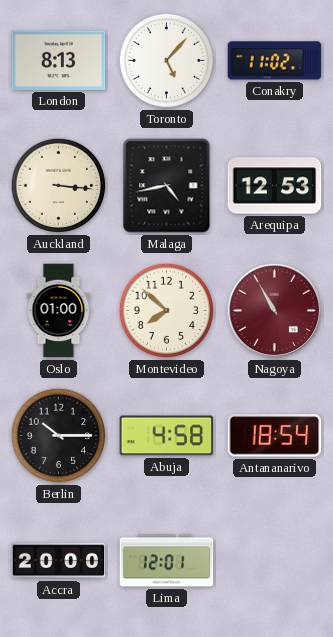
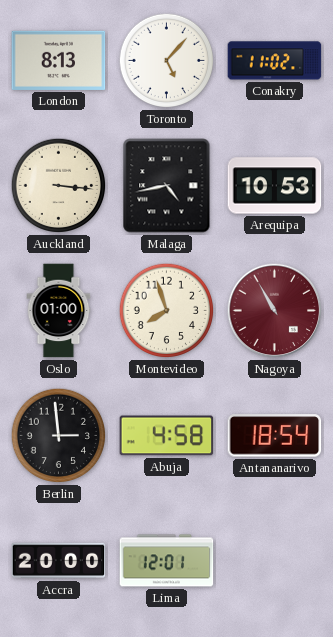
Arequipa: 12:53 -> 10:53
Montevideo: 7:52 -> 7:57
Berlin: 10:15 -> 2:59
